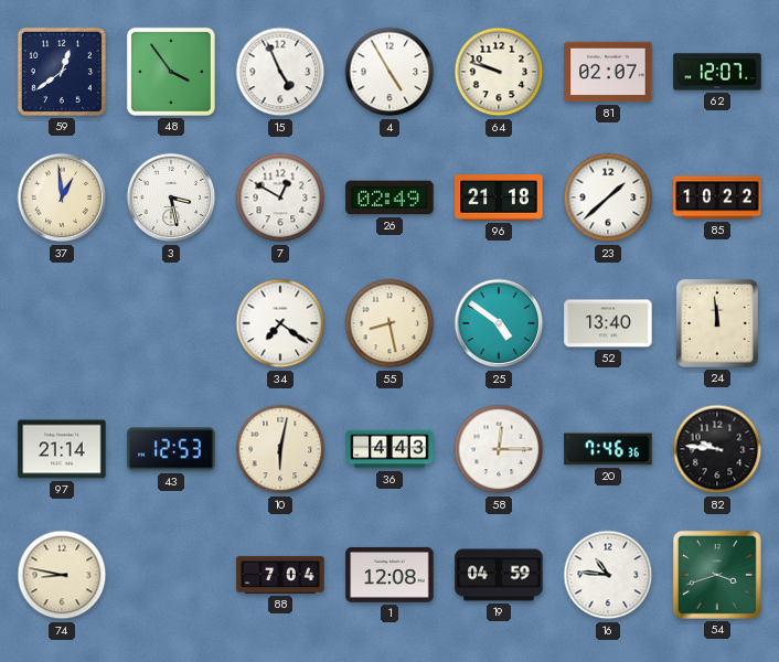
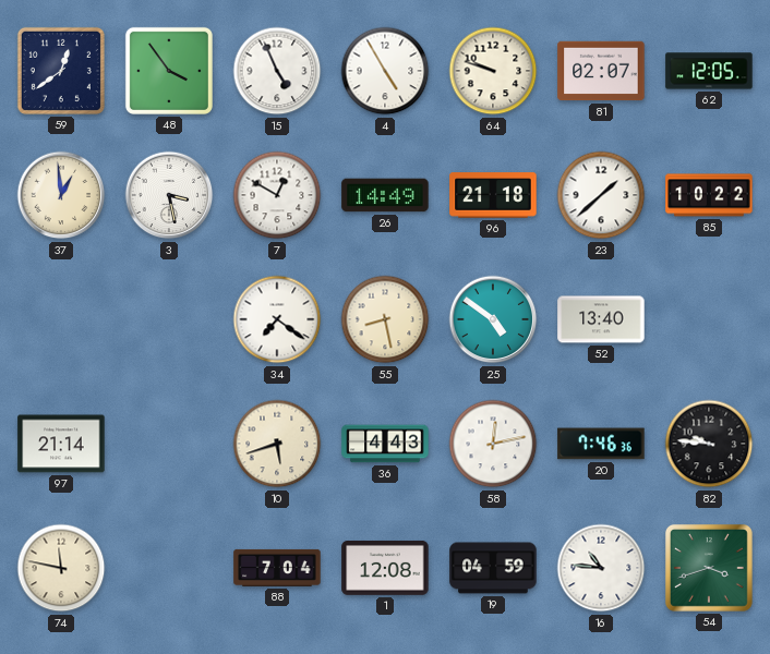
62: 12:07 -> 12:05
26: 02:49 -> 14:49
24: 11:59 -> none
43: 12:53 -> none
10: 6:02 -> 5:42
58: 12:15 -> 12:13
74: 8:47 -> 11:47
